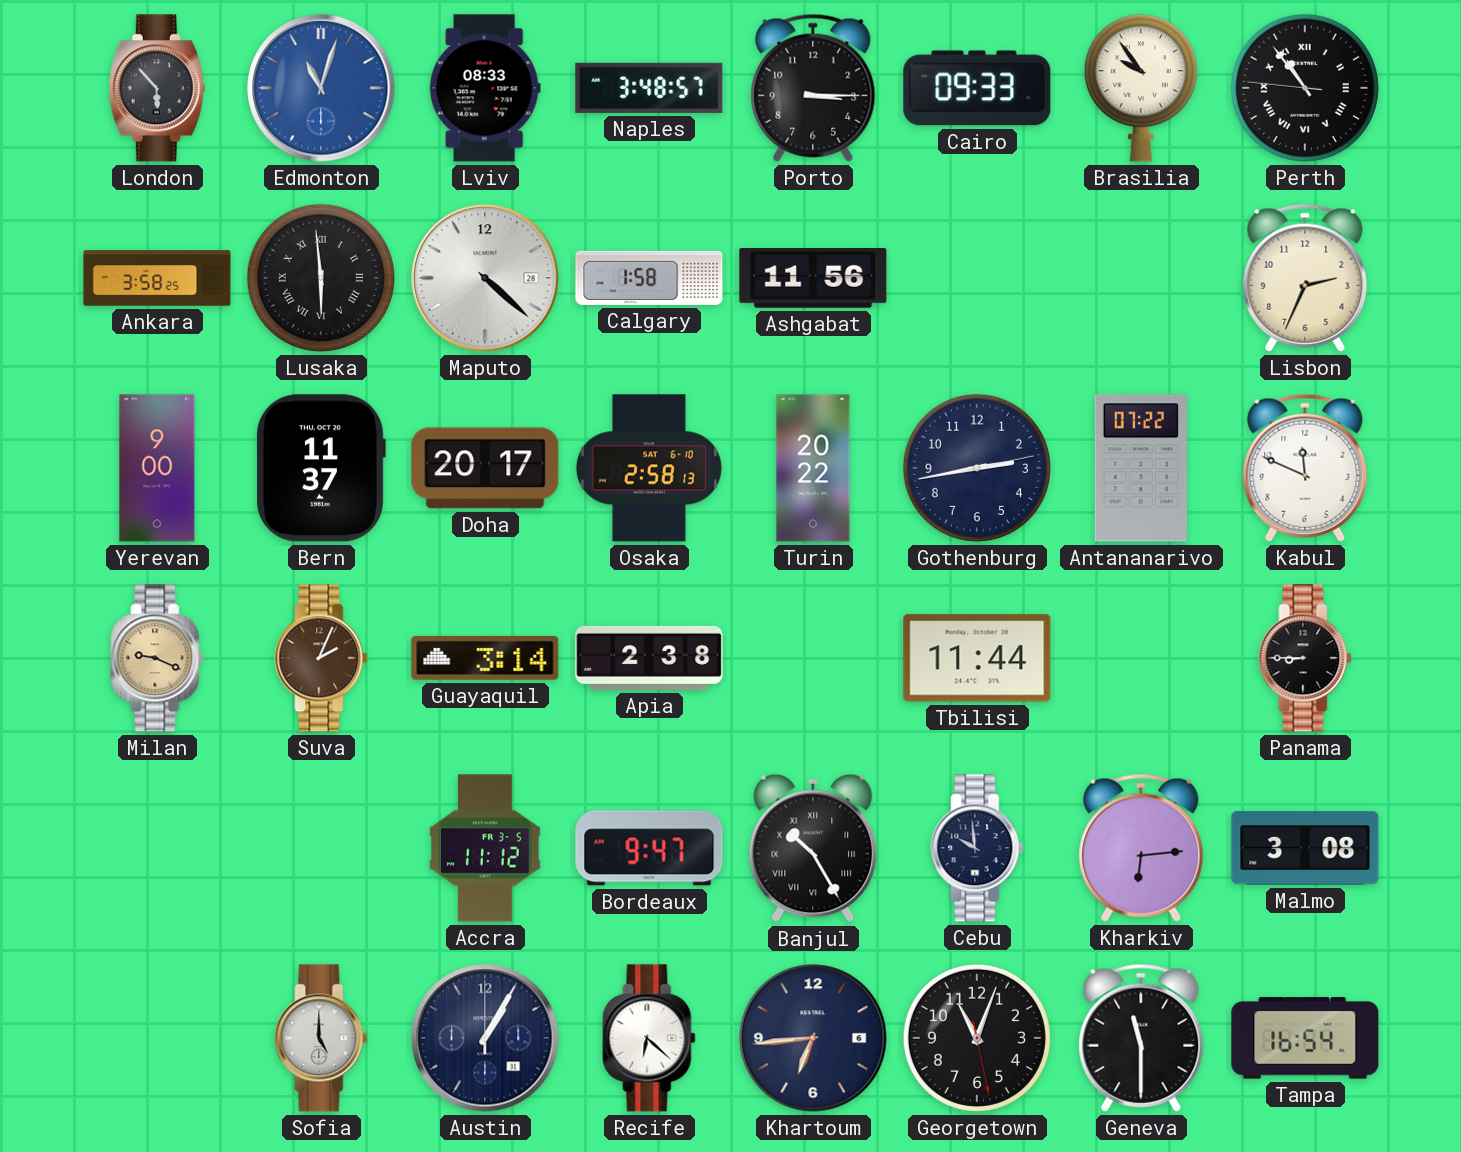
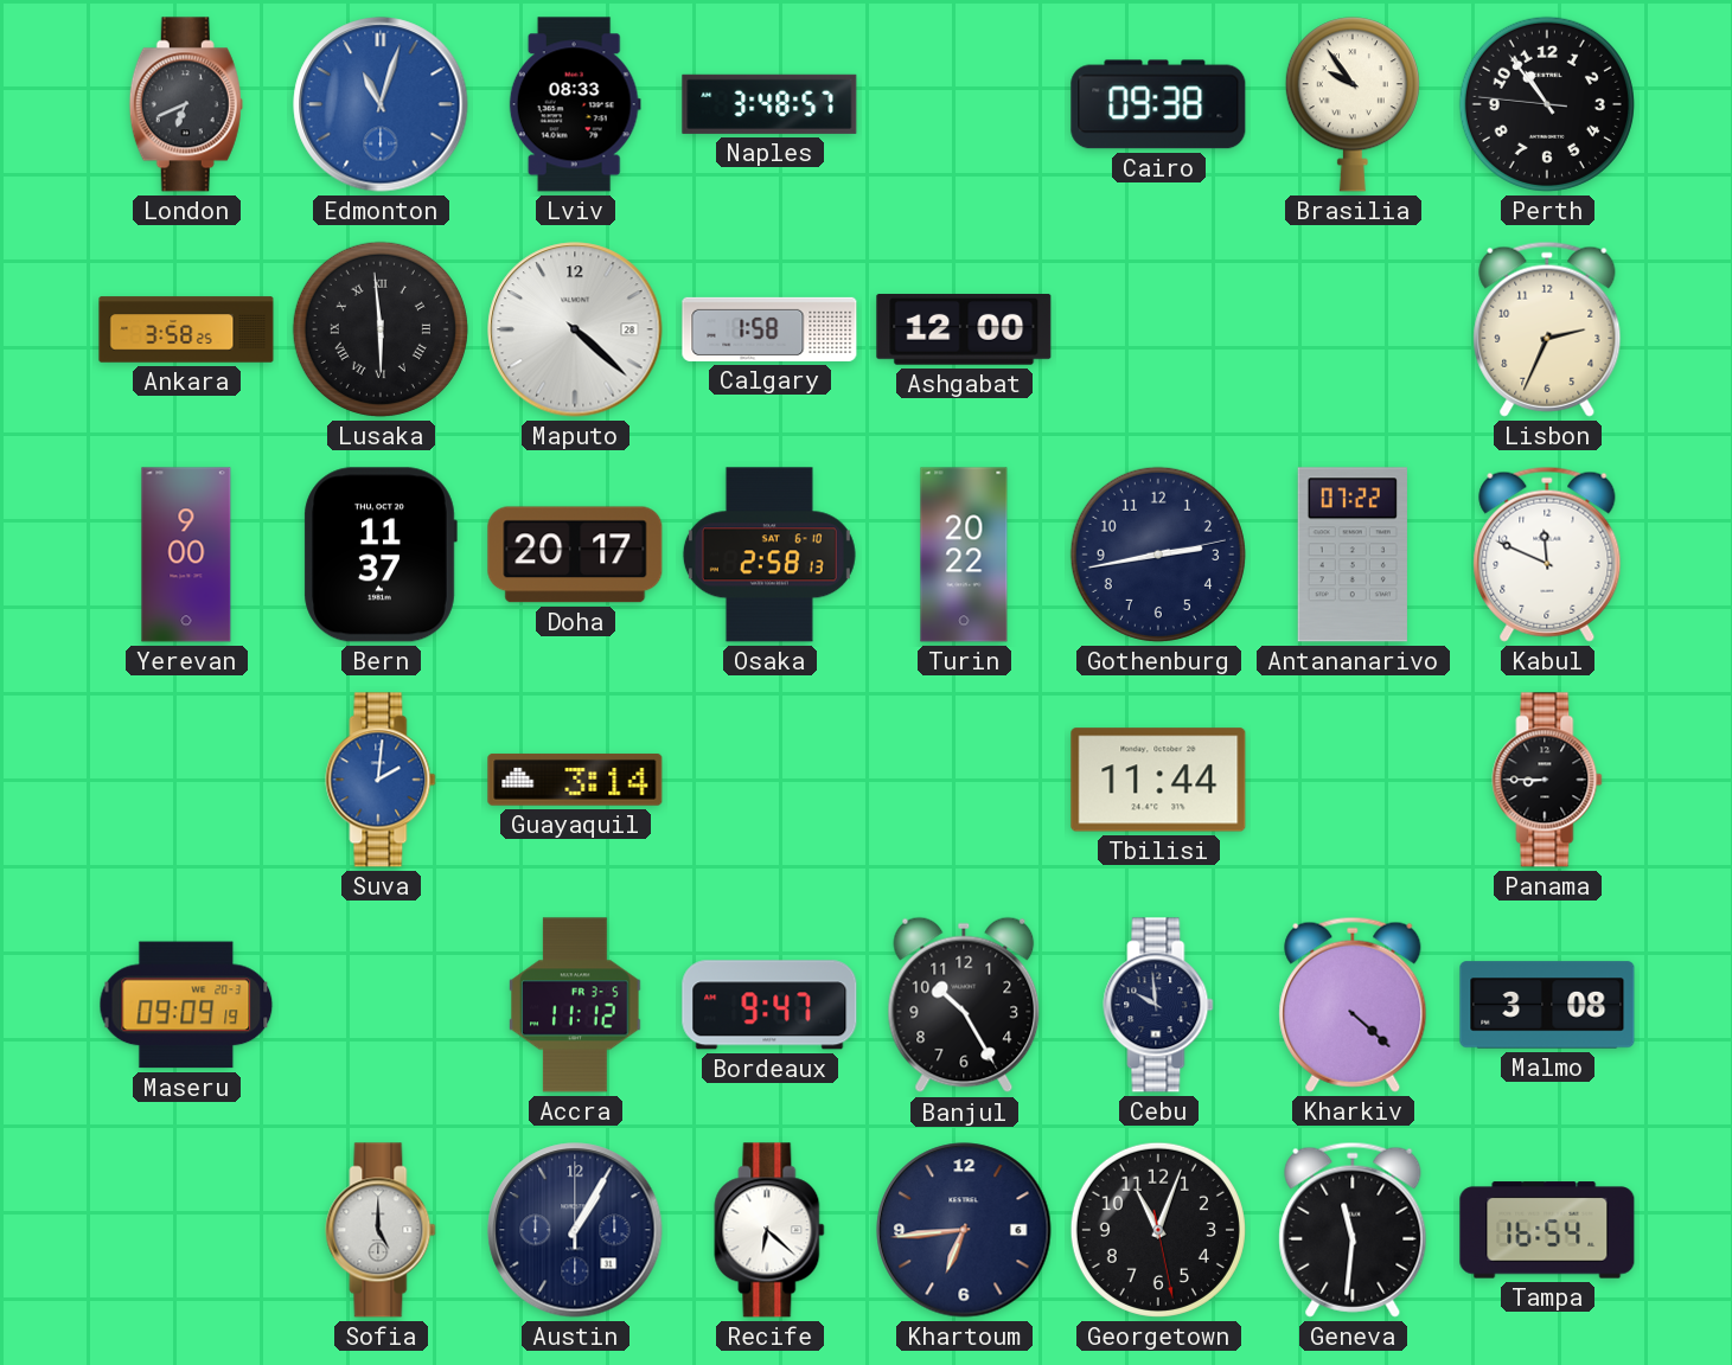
London: 5:53 -> 6:41
Porto: 3:15 -> none
Cairo: 09:33 -> 09:38
Perth numerals: Roman -> Arabic
Ashgabat: 11:56 -> 12:00
Milan: 9:19 -> none
Suva: 2:04 -> 2:01
Suva dial: brown -> blue
Apia: 2:38 -> none
Maseru: none -> 09:09
Banjul numerals: Roman -> Arabic
Kharkiv: 6:14 -> 4:22
Geneva: 11:30 -> 11:31
